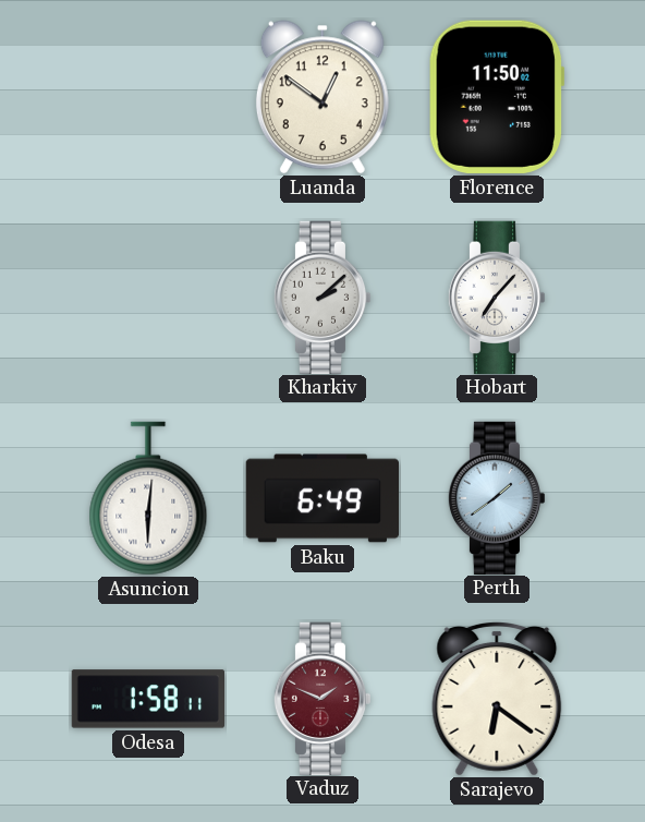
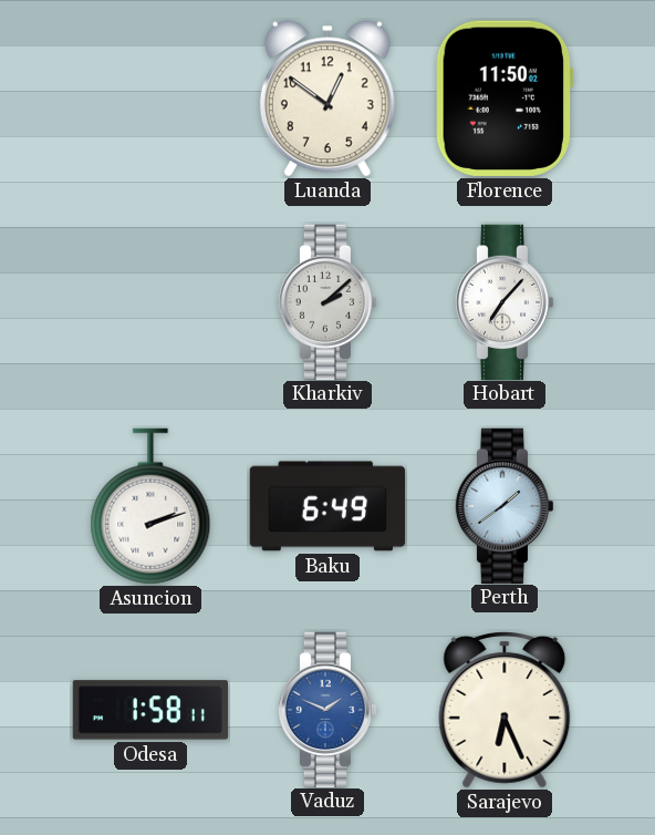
Asuncion: 6:01 -> 2:12
Vaduz dial: burgundy -> blue
Sarajevo: 6:21 -> 6:26
